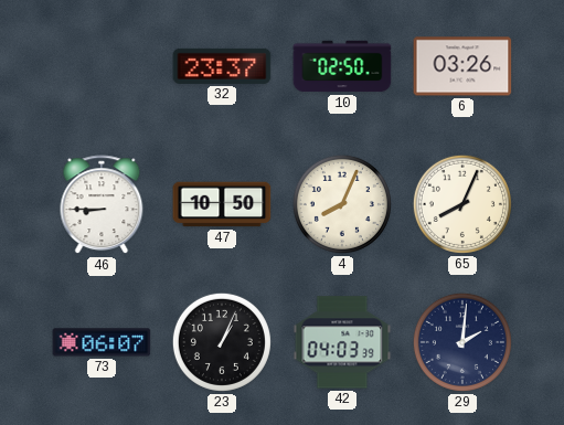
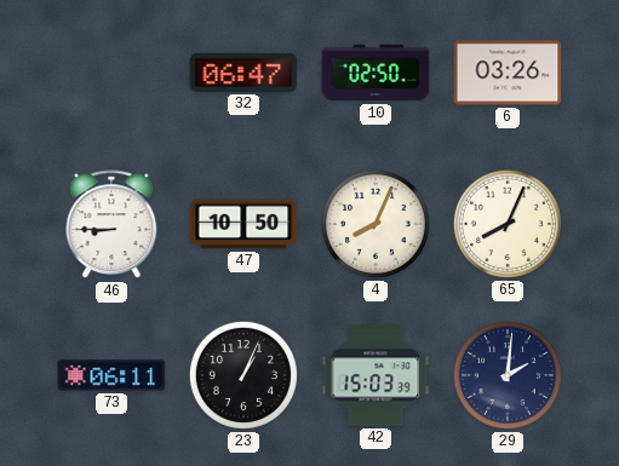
32: 23:37 -> 06:47
73: 06:07 -> 06:11
42: 04:03 -> 15:03
